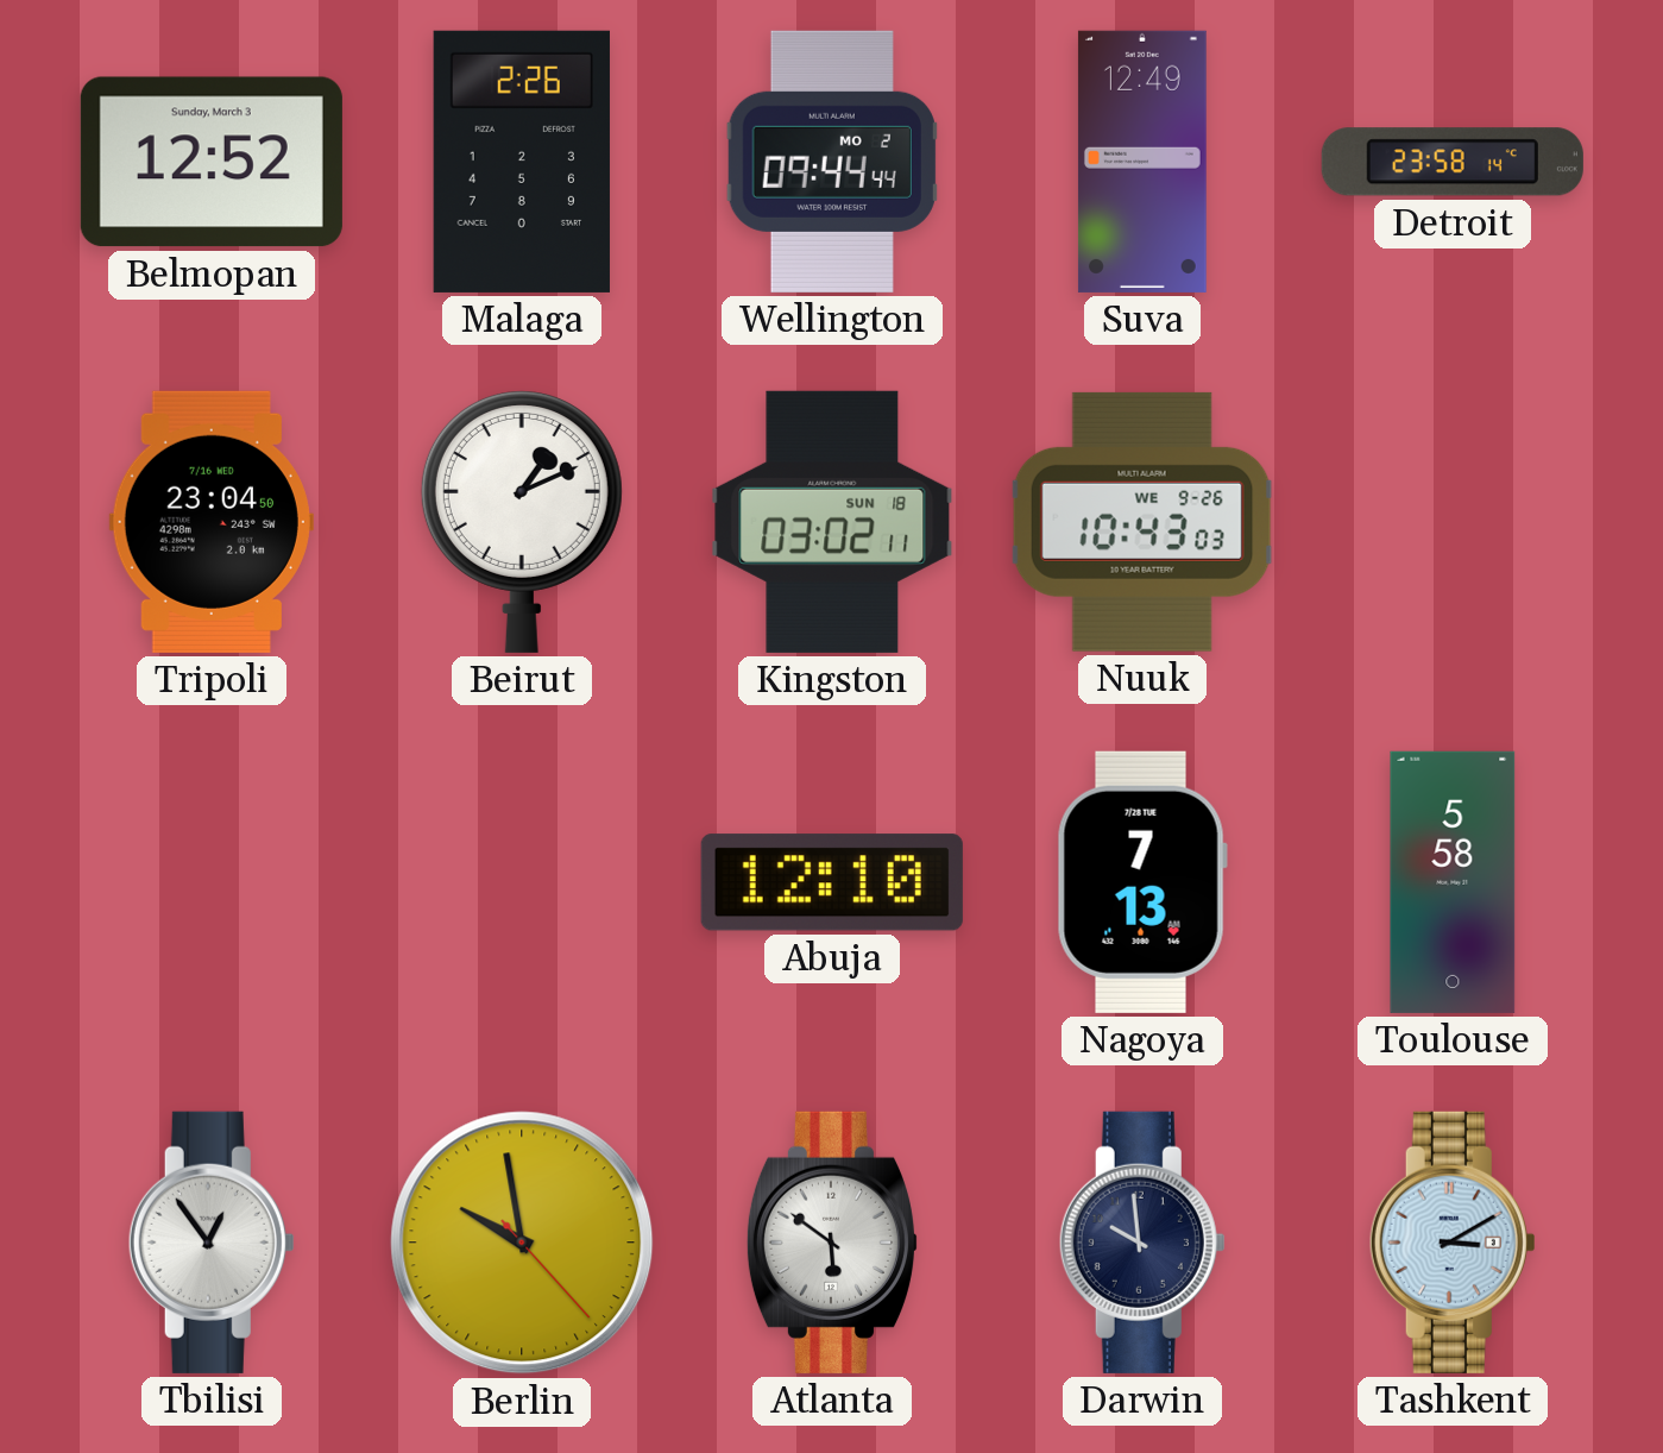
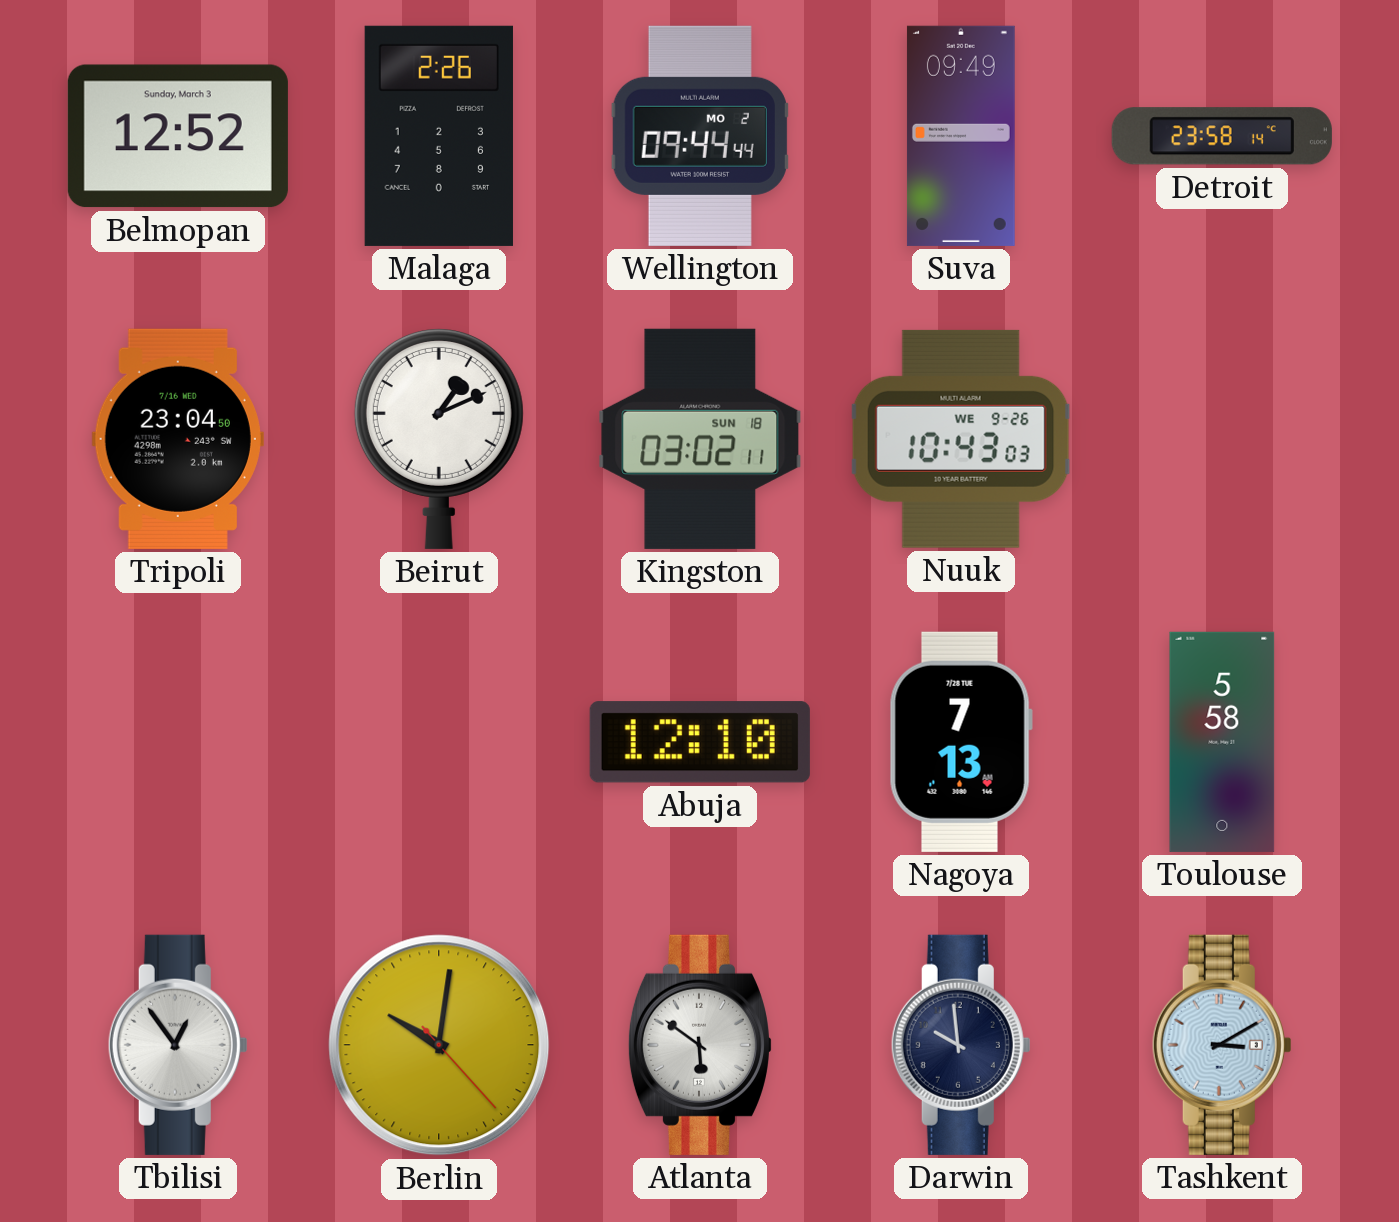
Suva: 12:49 -> 09:49
Berlin: 9:58 -> 10:01
